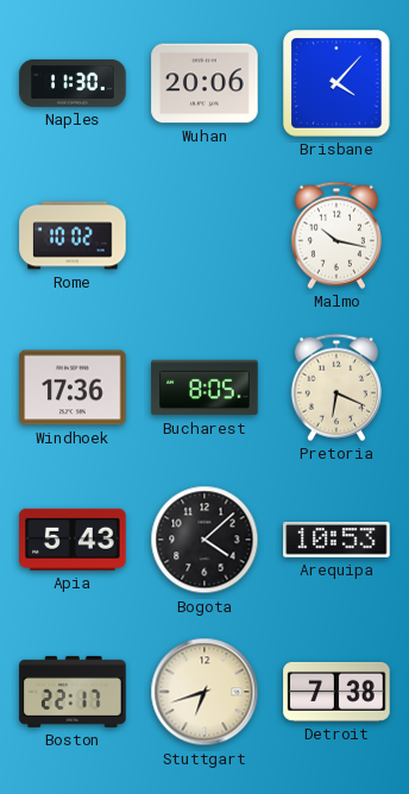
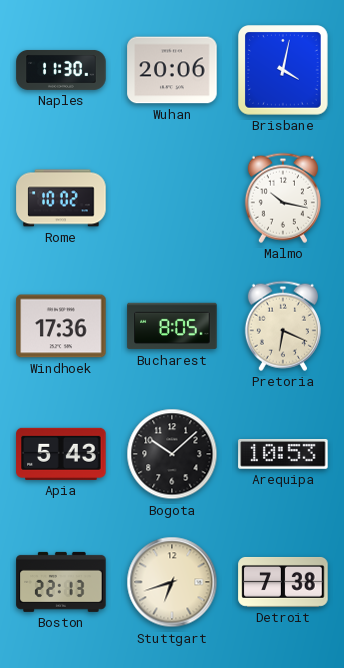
Brisbane: 4:07 -> 4:02
Bogota: 4:08 -> 10:08
Boston: 22:17 -> 22:13
